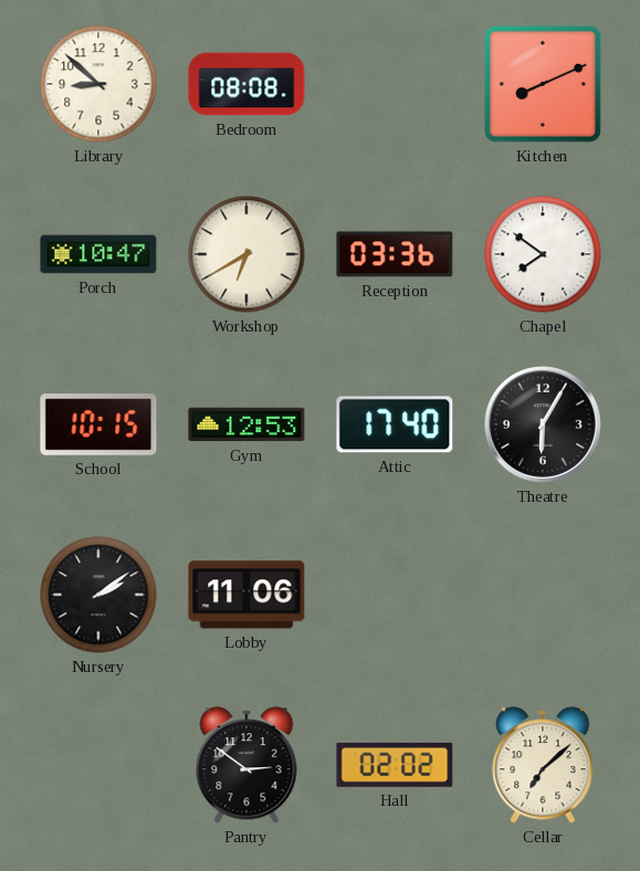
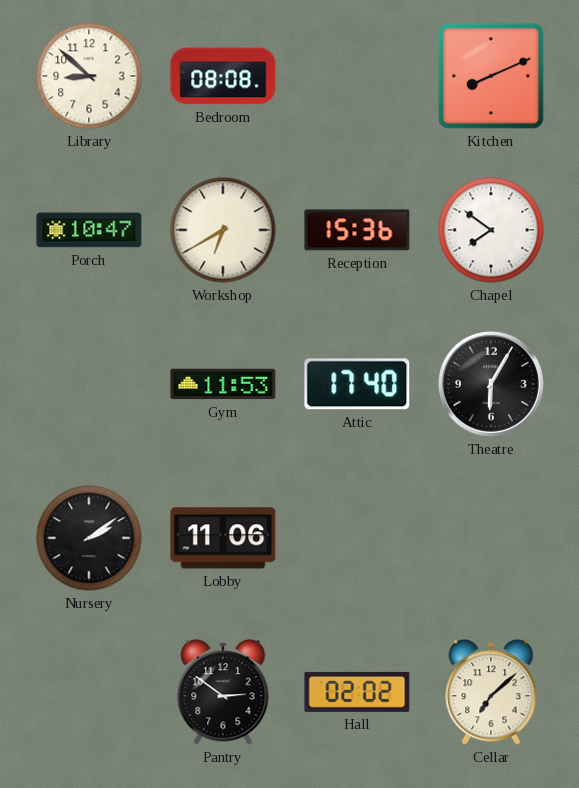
Reception: 03:36 -> 15:36
School: 10:15 -> none
Gym: 12:53 -> 11:53
